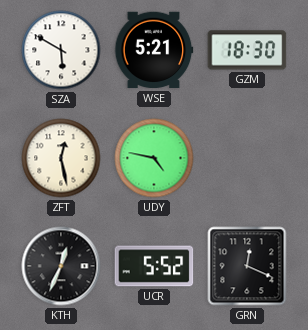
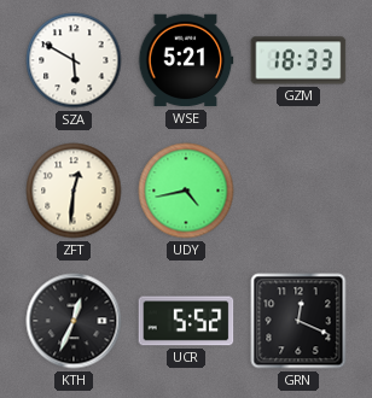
GZM: 18:30 -> 18:33
ZFT: 12:28 -> 12:31
UDY: 4:47 -> 4:43
